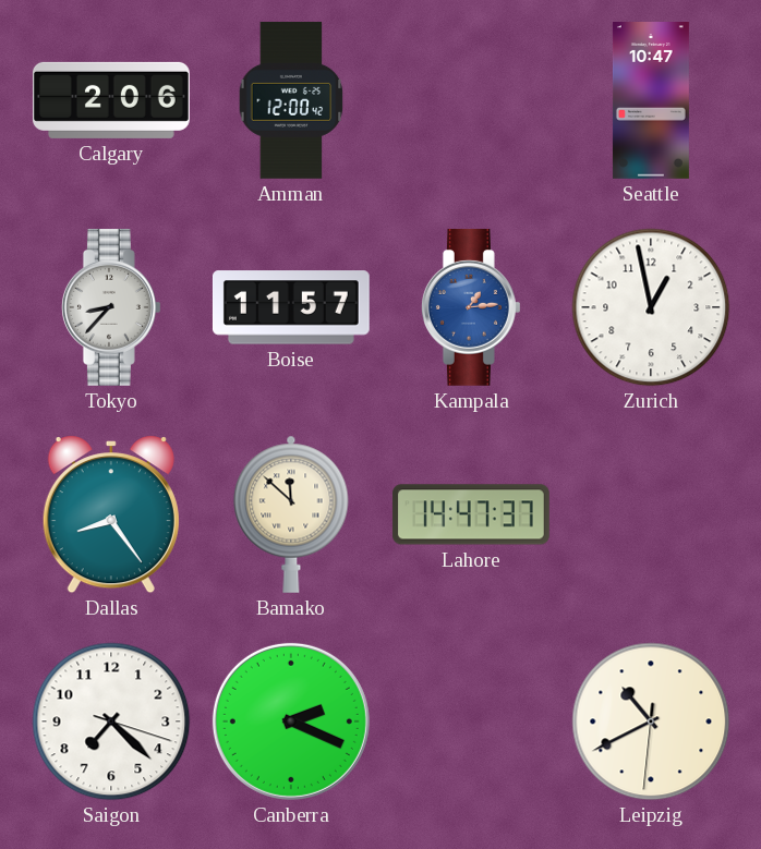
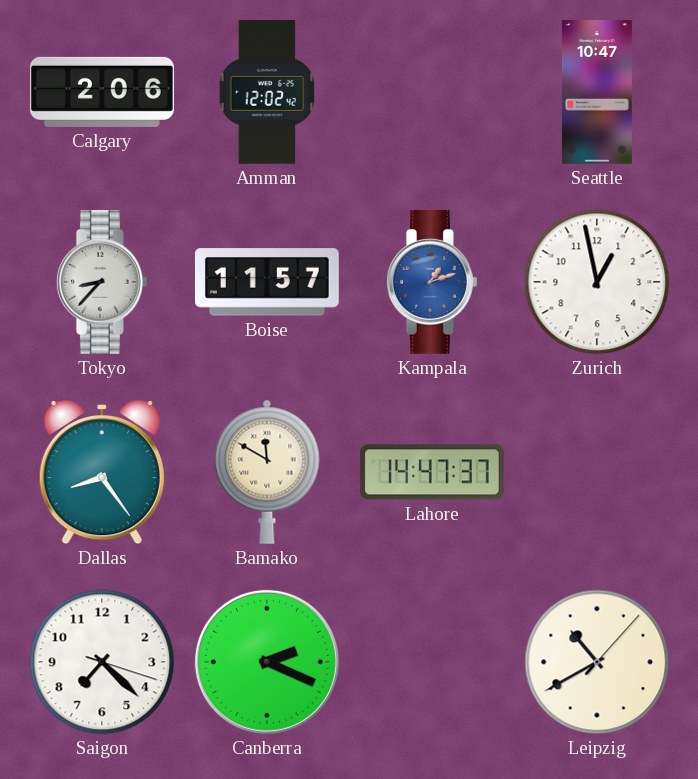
Amman: 12:00 -> 12:02
Kampala: 1:14 -> 1:12
Bamako: 11:52 -> 11:50
Leipzig: 10:40:31 -> 10:40:07
